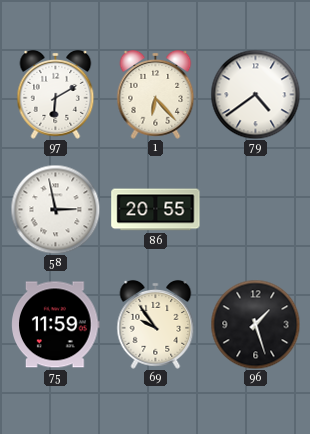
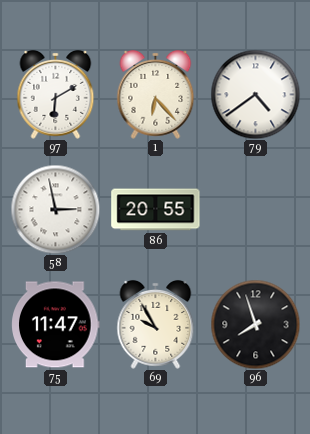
75: 11:59 -> 11:47
69: 9:54 -> 9:55
96: 1:27 -> 7:57
